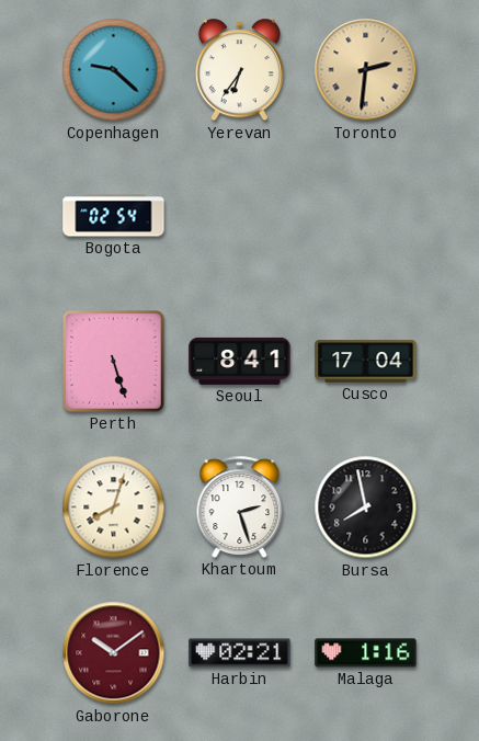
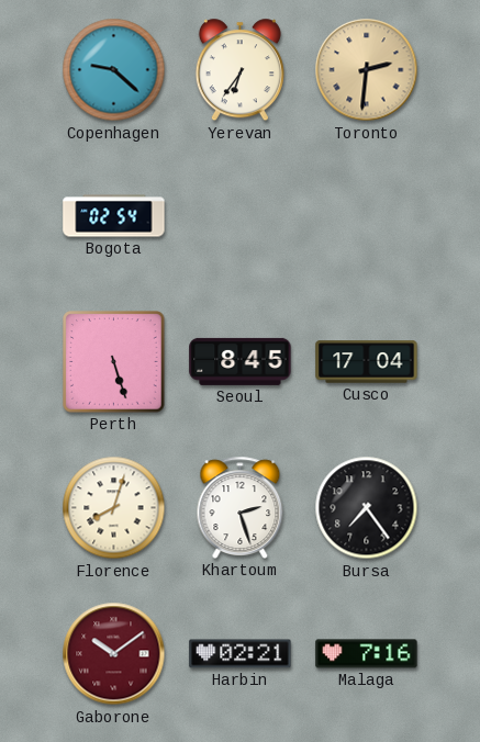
Seoul: 8:41 -> 8:45
Bursa: 7:58 -> 7:24
Malaga: 1:16 -> 7:16
